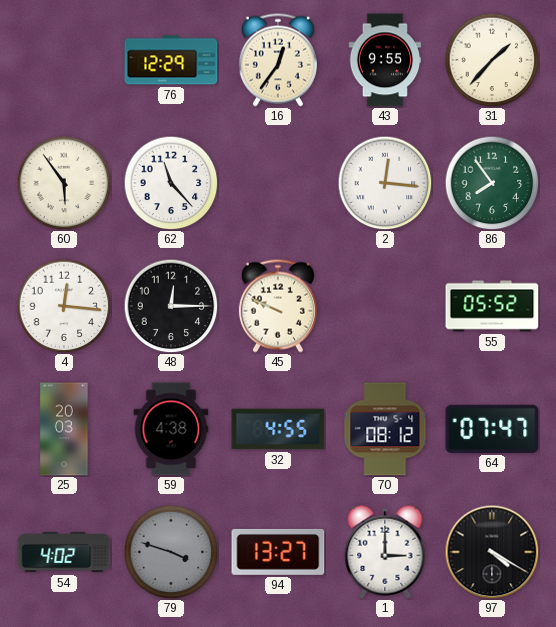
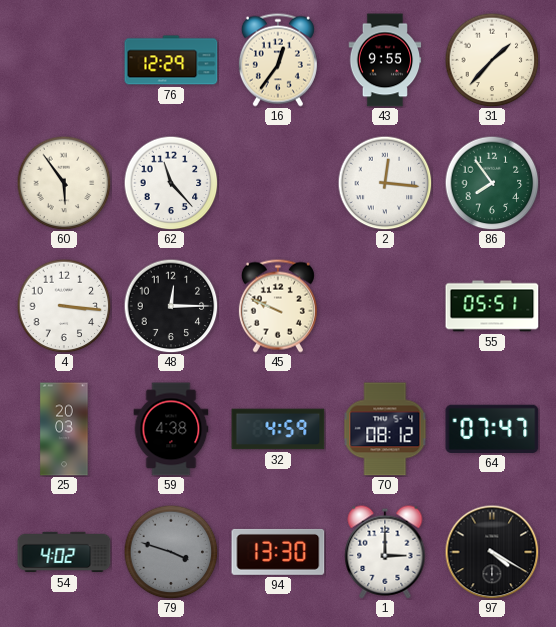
4: 12:16 -> 3:16
55: 05:52 -> 05:51
32: 4:55 -> 4:59
94: 13:27 -> 13:30
